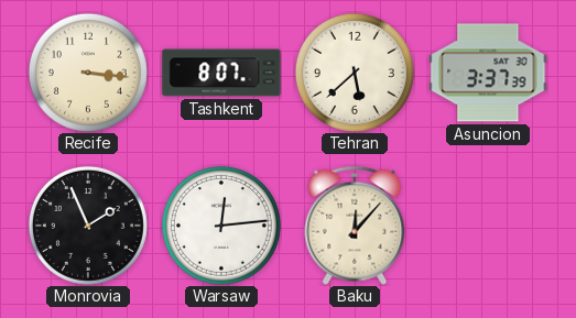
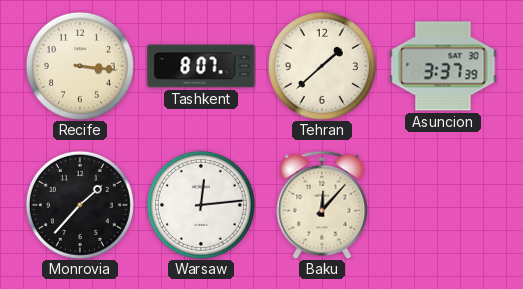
Tehran: 5:38 -> 1:38
Monrovia: 1:56 -> 1:37
